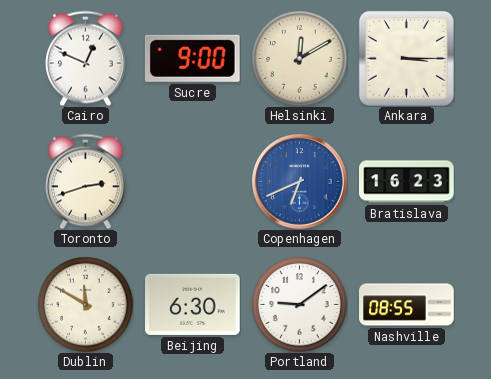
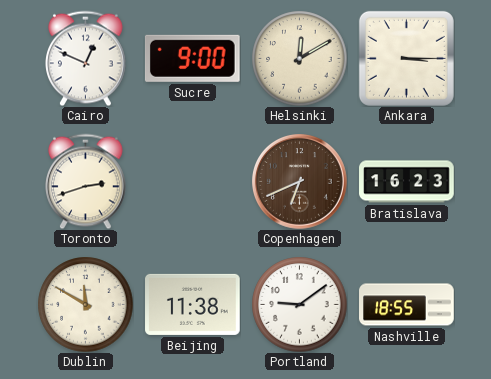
Copenhagen dial: blue -> brown
Beijing: 6:30 -> 11:38
Nashville: 08:55 -> 18:55
